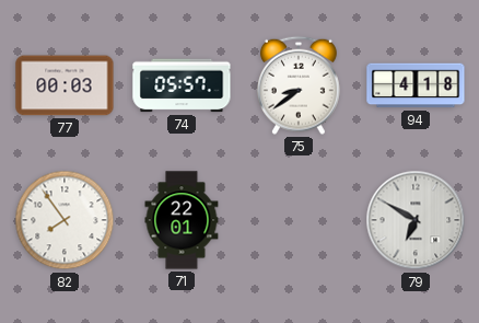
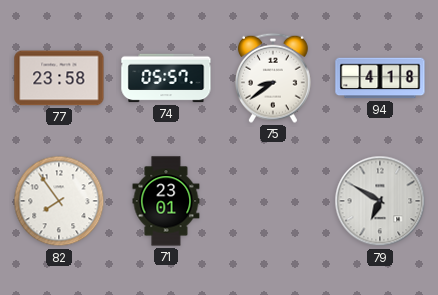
77: 00:03 -> 23:58
71: 22:01 -> 23:01
